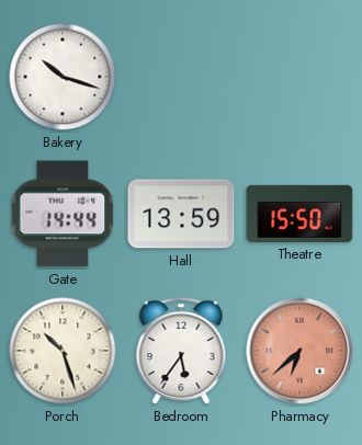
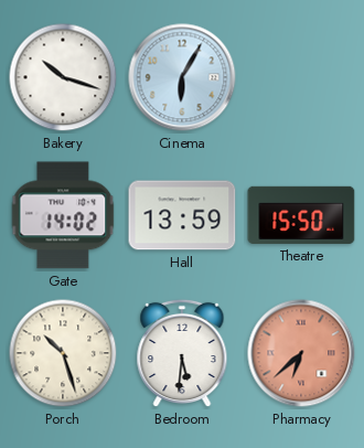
Cinema: none -> 6:05
Gate: 14:44 -> 14:02
Bedroom: 5:36 -> 5:31
